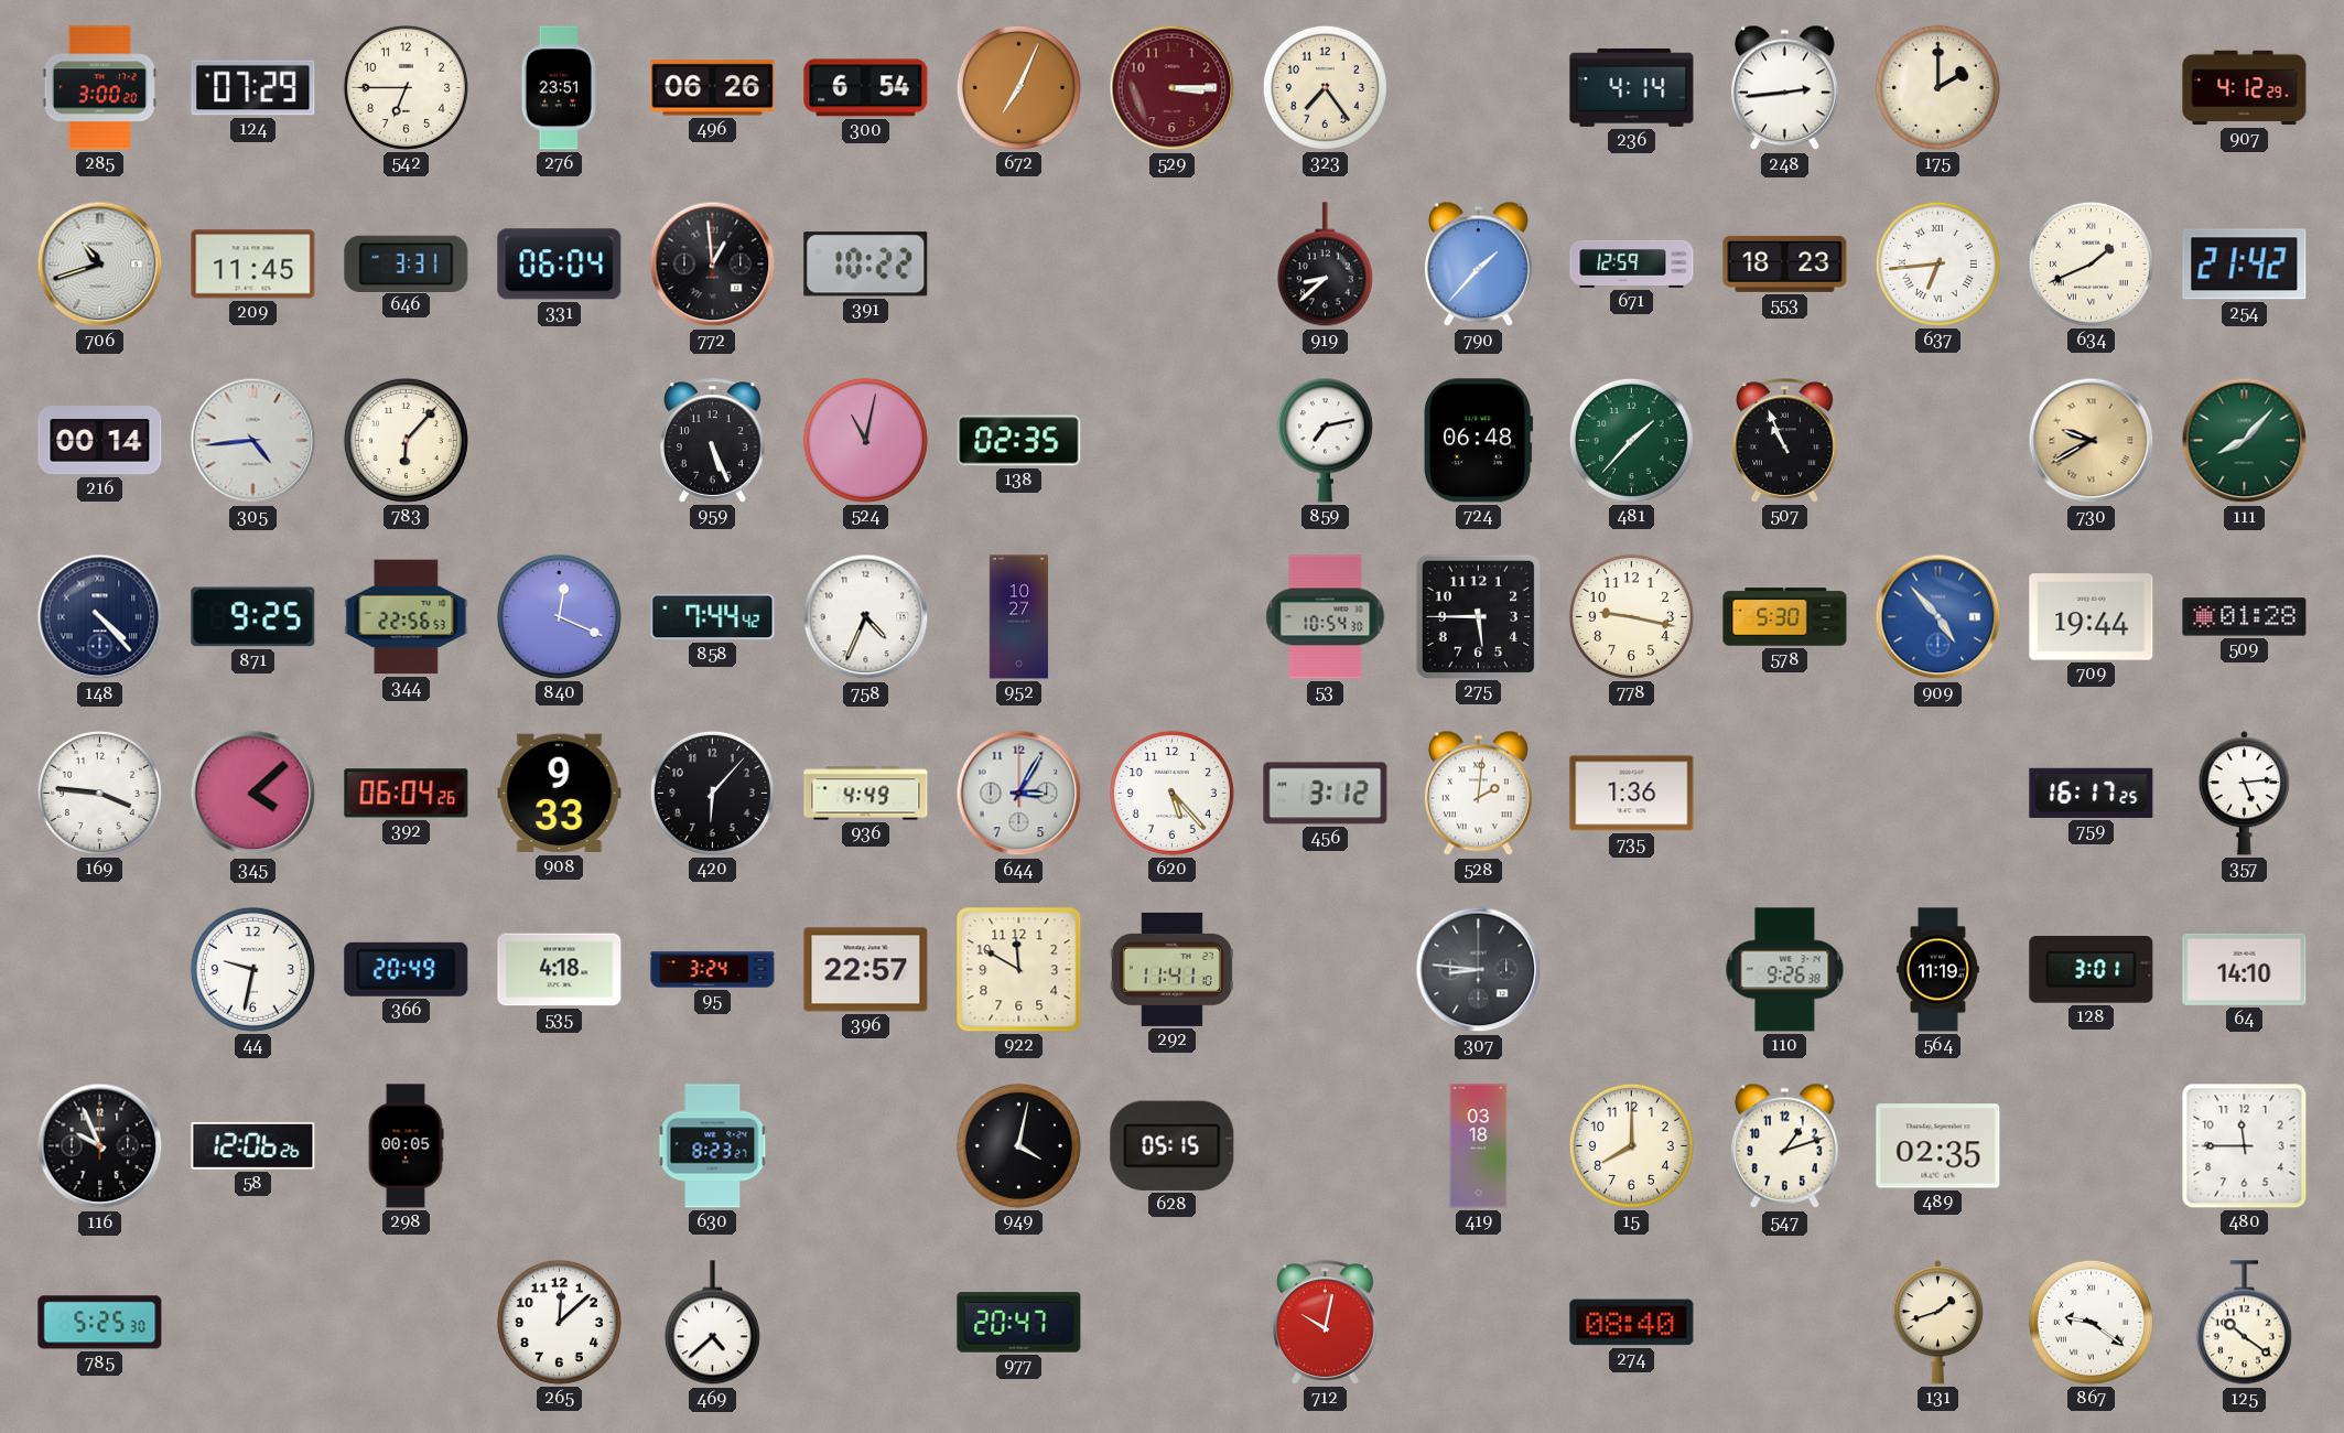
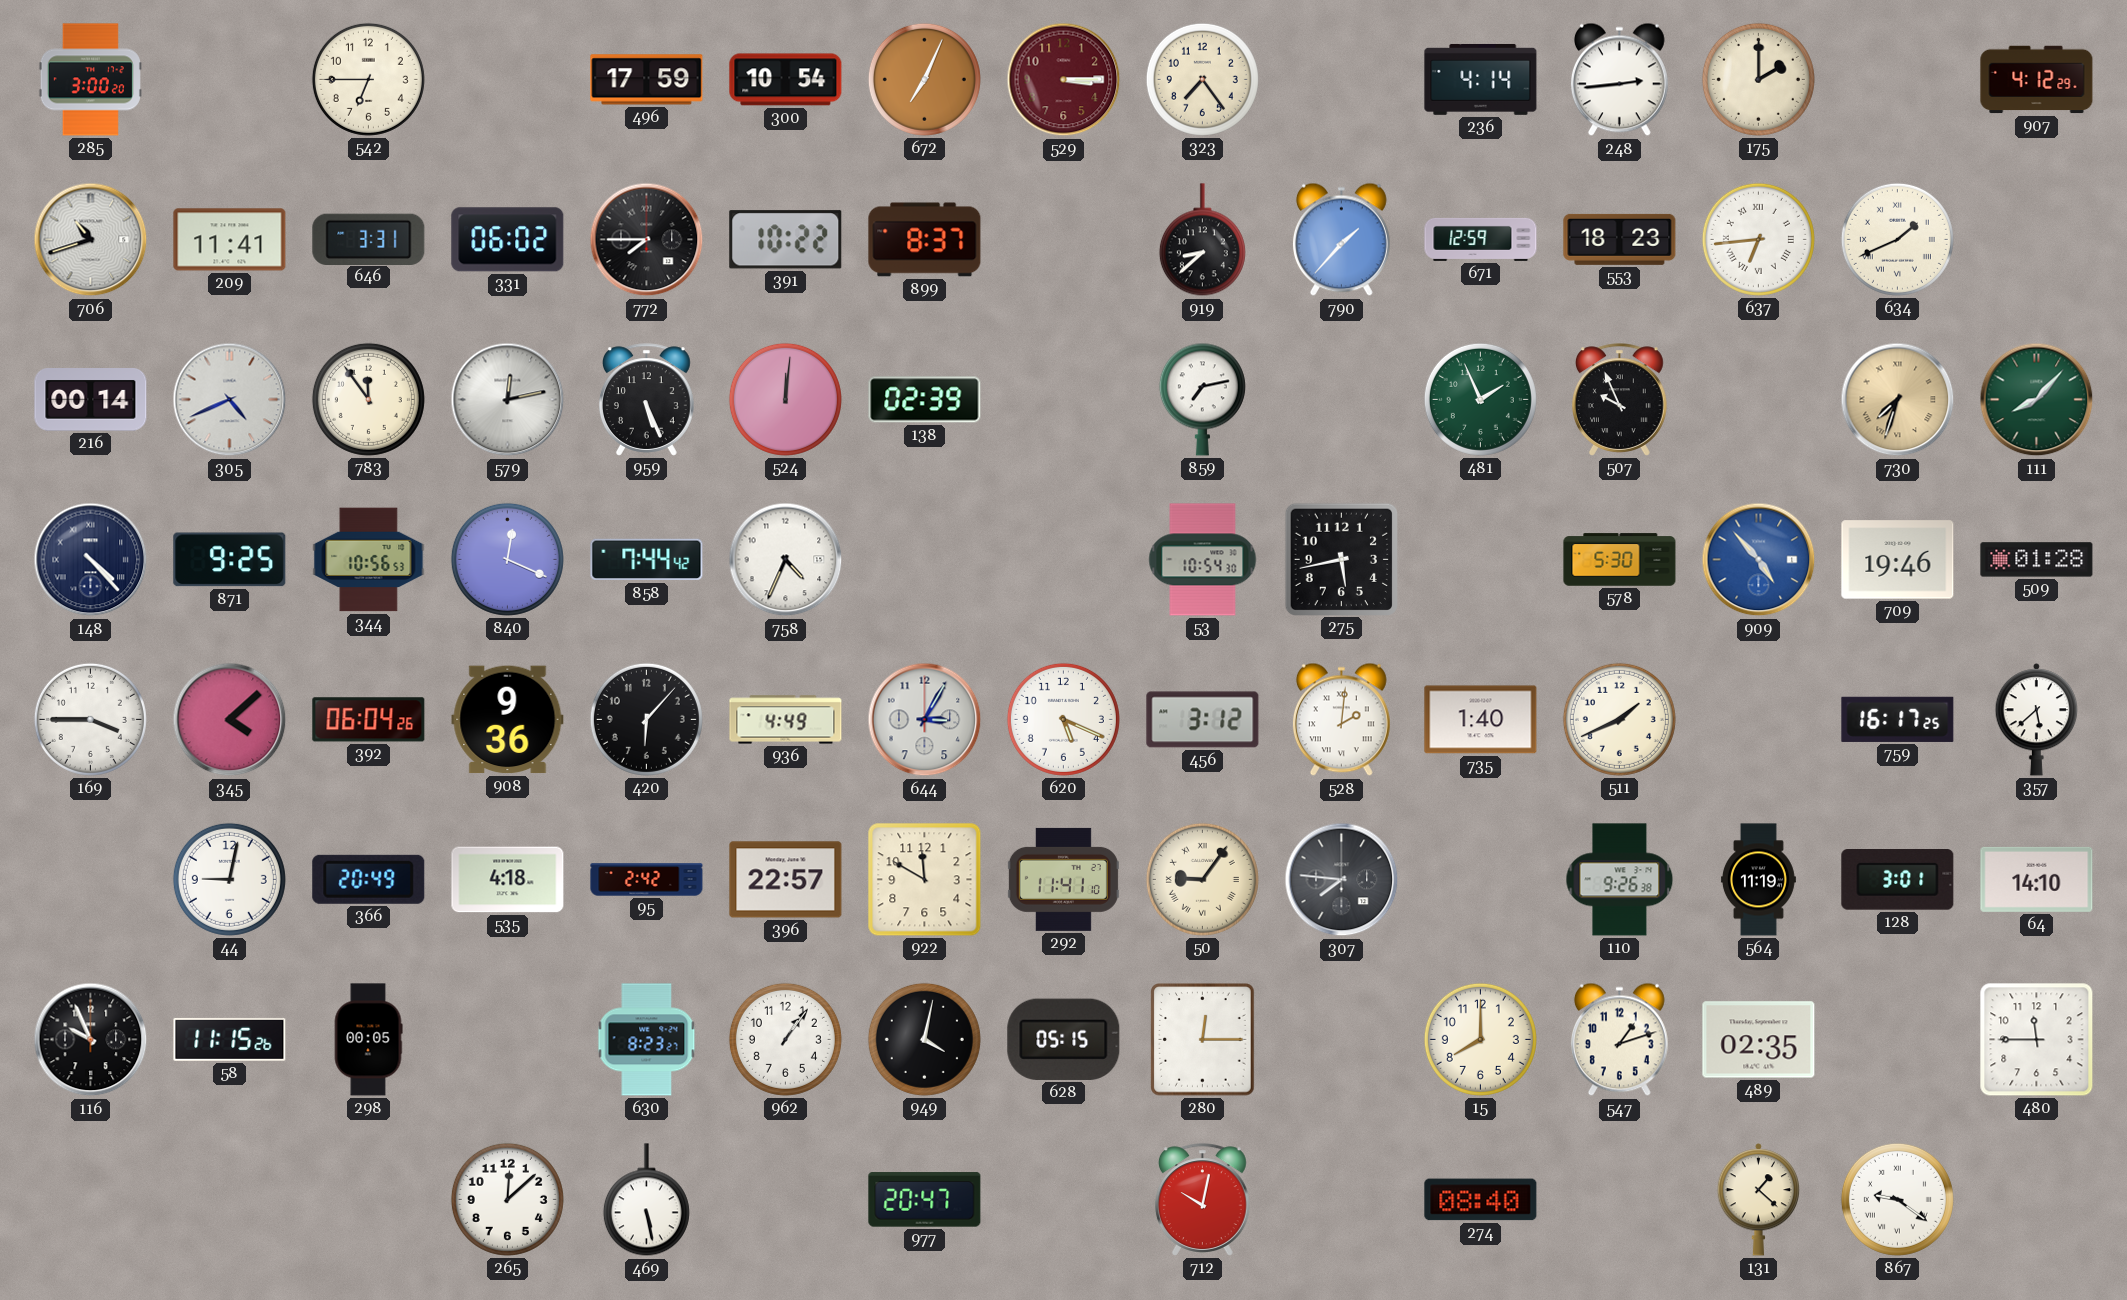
124: 07:29 -> none
276: 23:51 -> none
496: 06:26 -> 17:59
300: 6:54 -> 10:54
209: 11:45 -> 11:41
331: 06:04 -> 06:02
772: 12:59 -> 7:45
899: none -> 8:37
254: 21:42 -> none
305: 4:44 -> 4:41
783: 6:07 -> 11:54
579: none -> 12:13
524: 11:02 -> 12:01
138: 02:35 -> 02:39
724: 06:48 -> none
481: 1:37 -> 1:56
507: 10:56 -> 9:56
730: 9:40 -> 7:33
344: 22:56 -> 10:56
952: 10:27 -> none
275: 5:45 -> 5:43
778: 9:17 -> none
709: 19:44 -> 19:46
169: 3:46 -> 3:45
908: 9:33 -> 9:36
620: 5:23 -> 5:19
735: 1:36 -> 1:40
511: none -> 1:41
357: 5:14 -> 5:38
44: 9:32 -> 9:02
95: 3:24 -> 2:42
50: none -> 9:06
307: 8:46 -> 7:46
58: 12:06 -> 11:15
962: none -> 1:06
280: none -> 12:15
419: 03:18 -> none
785: 5:25 -> none
469: 4:38 -> 5:28
131: 1:42 -> 1:22
125: 10:21 -> none
